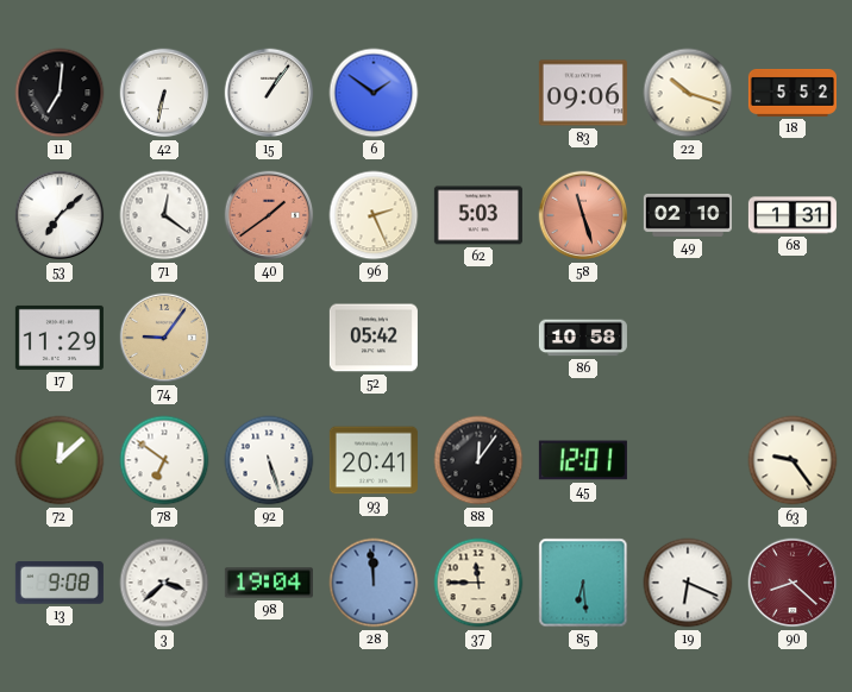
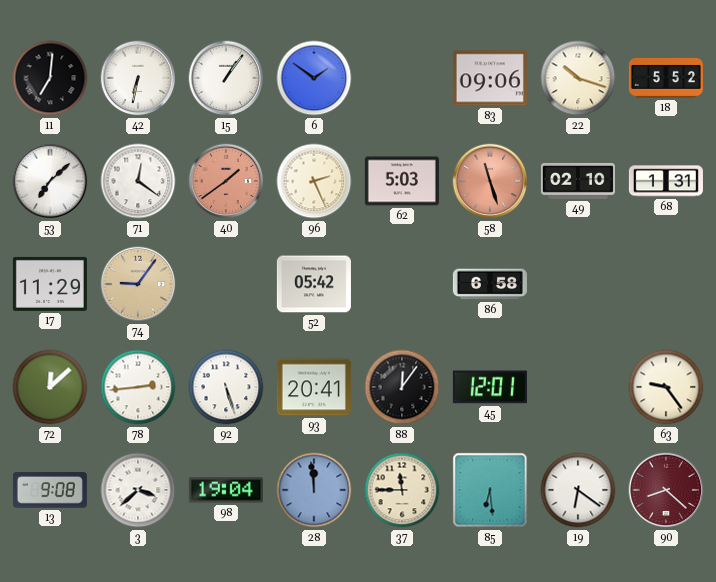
86: 10:58 -> 6:58
78: 6:51 -> 2:44
19: 6:19 -> 6:21
